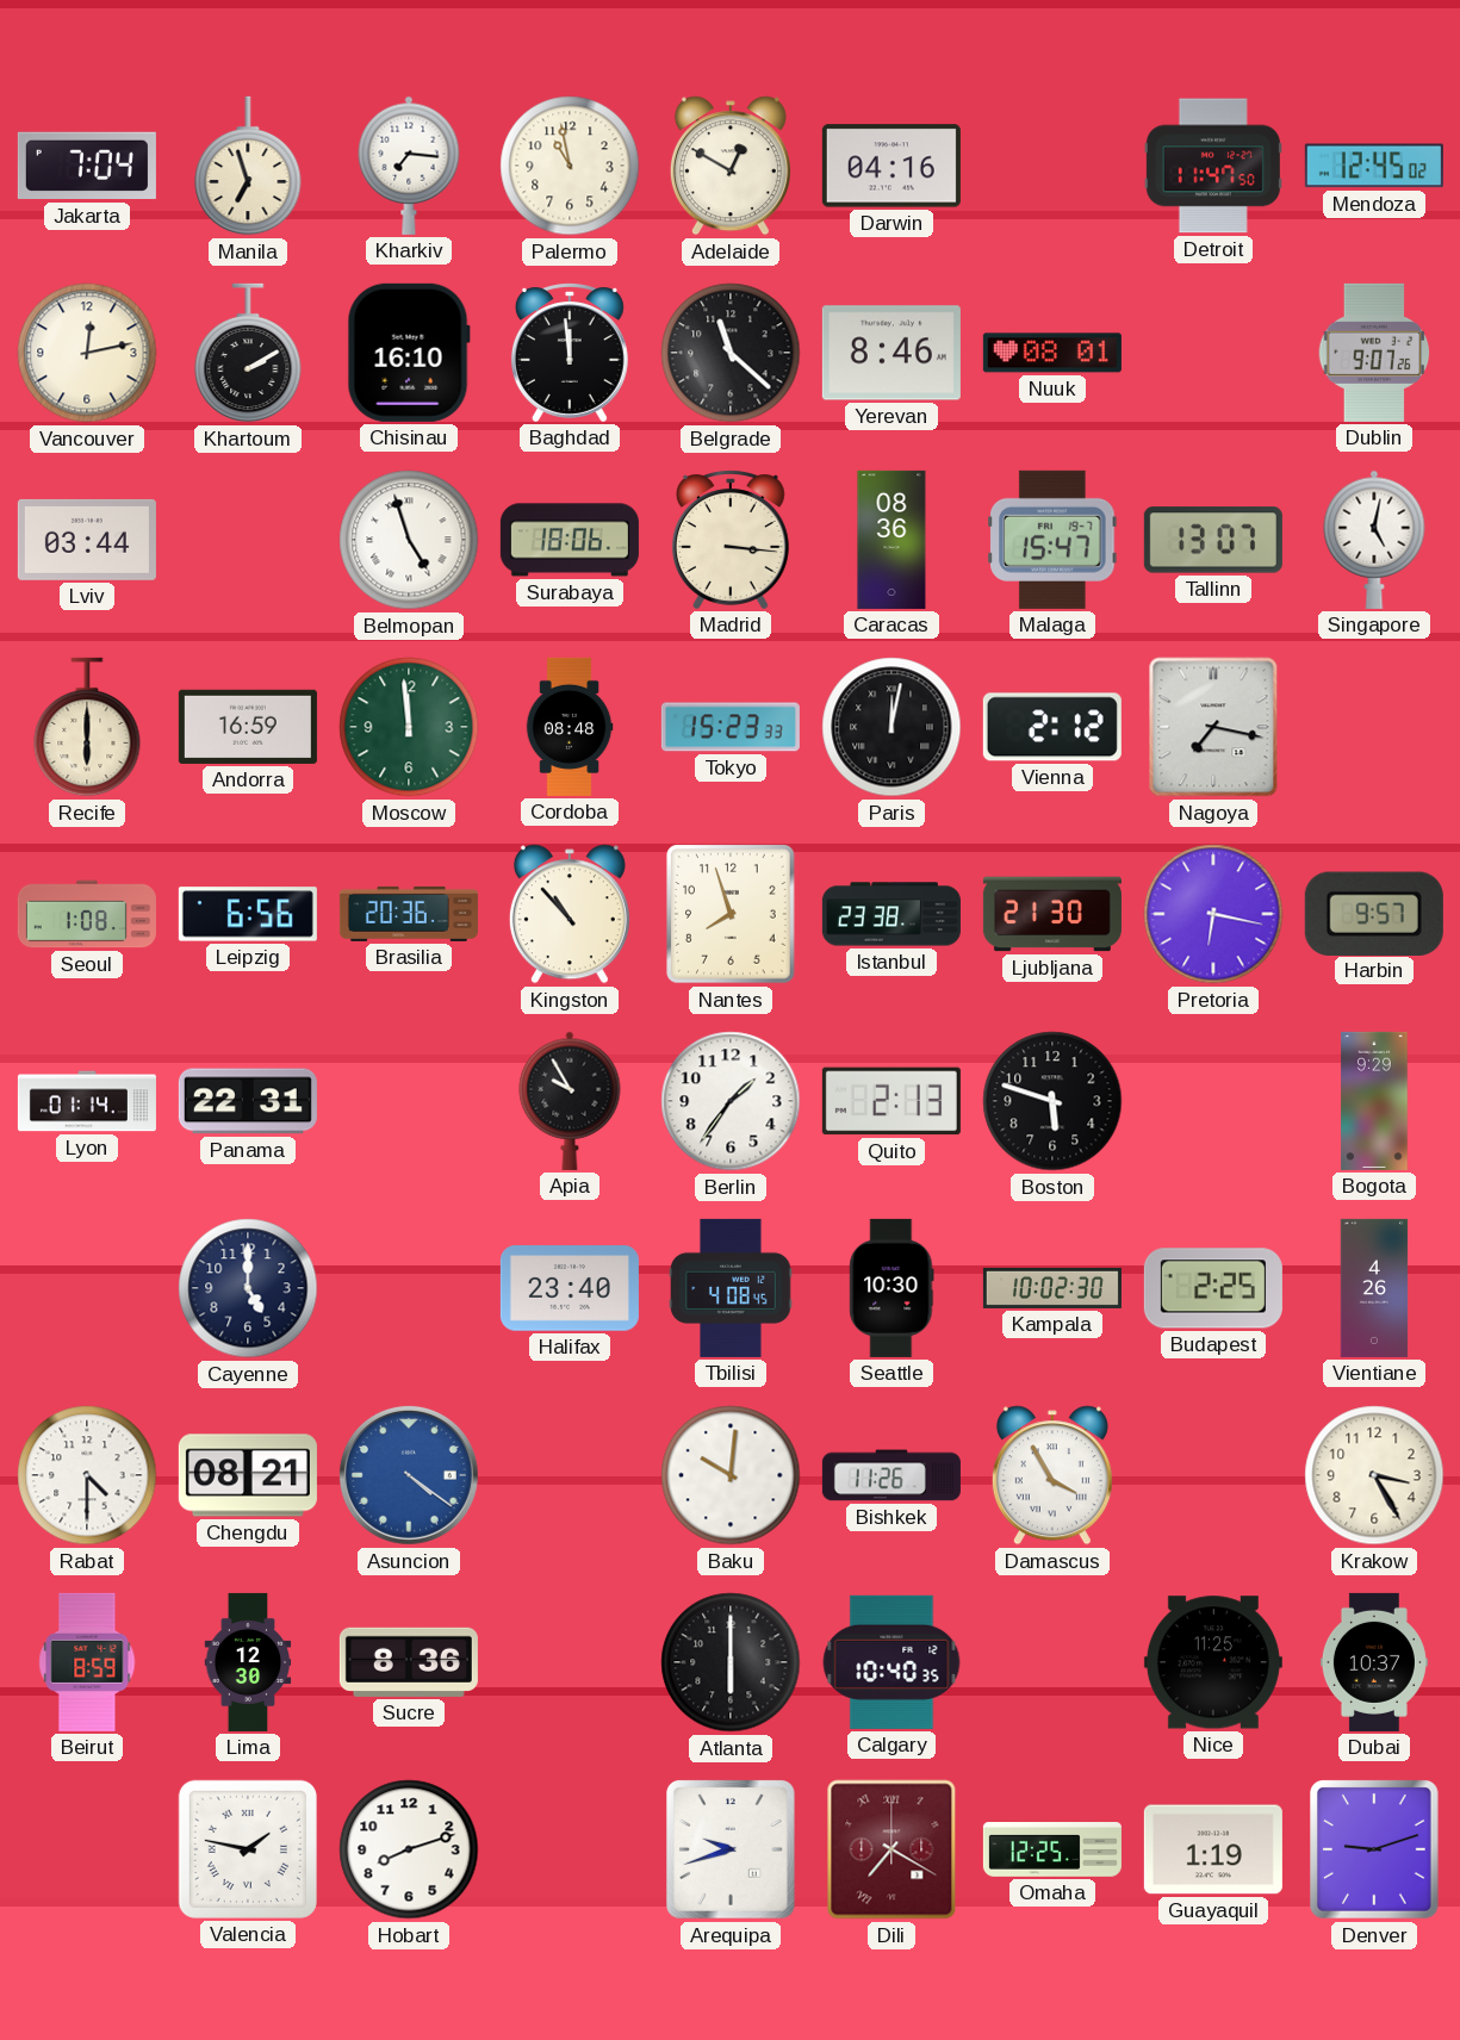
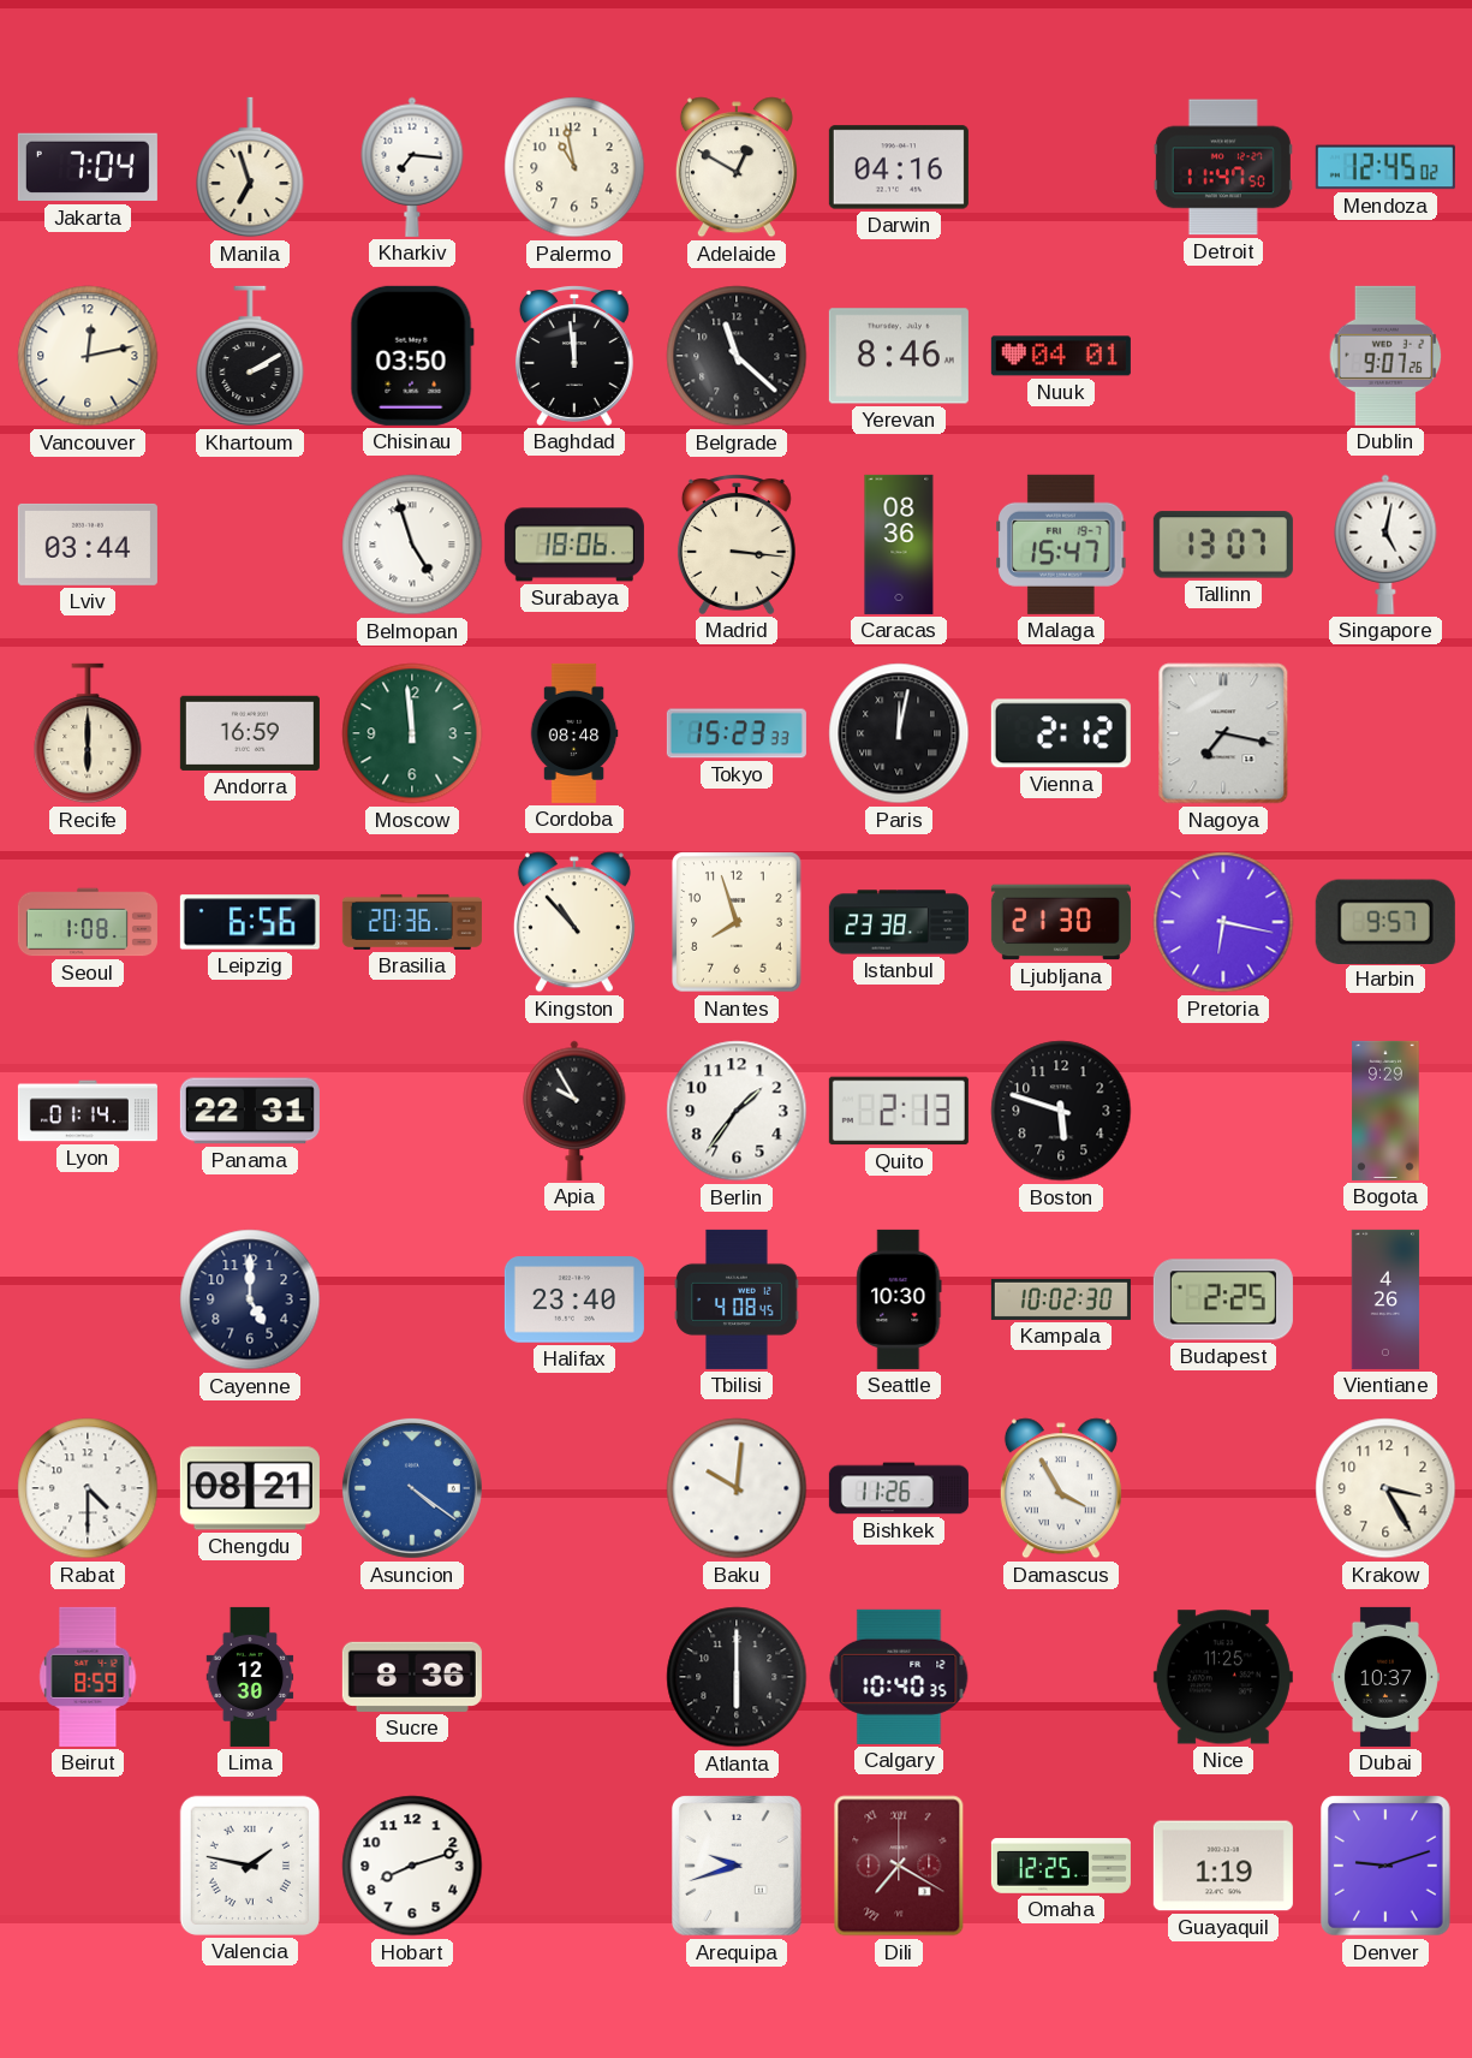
Chisinau: 16:10 -> 03:50
Nuuk: 08:01 -> 04:01
